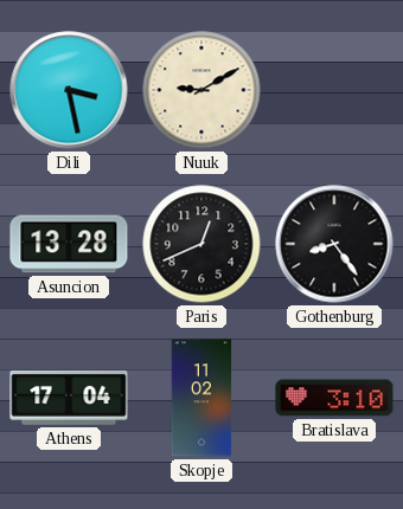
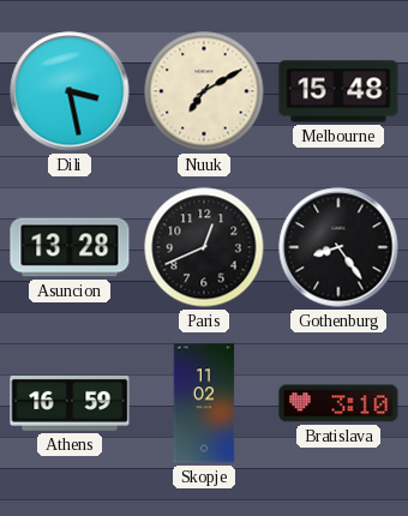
Nuuk: 9:10 -> 7:10
Melbourne: none -> 15:48
Athens: 17:04 -> 16:59
